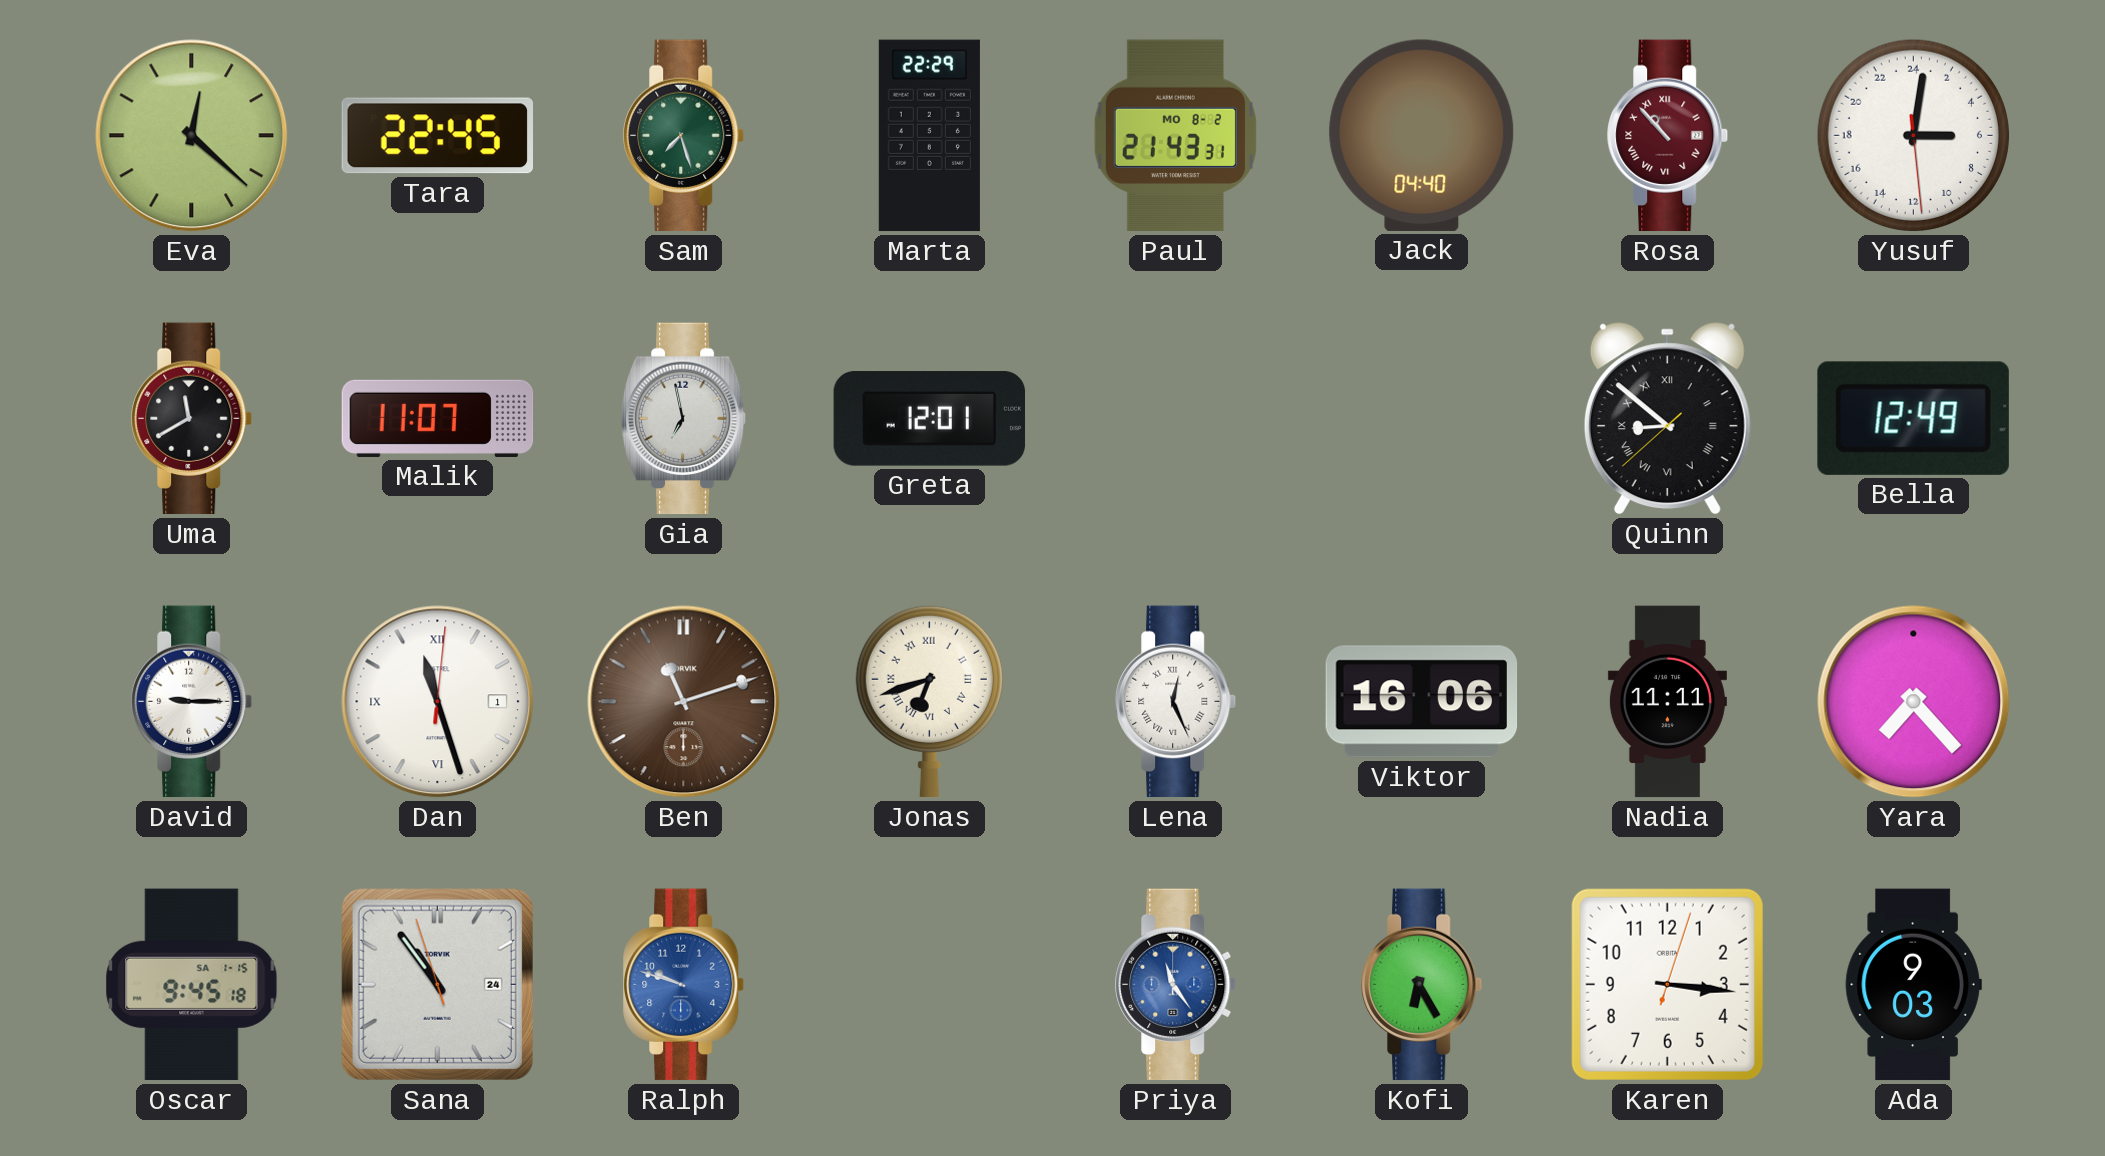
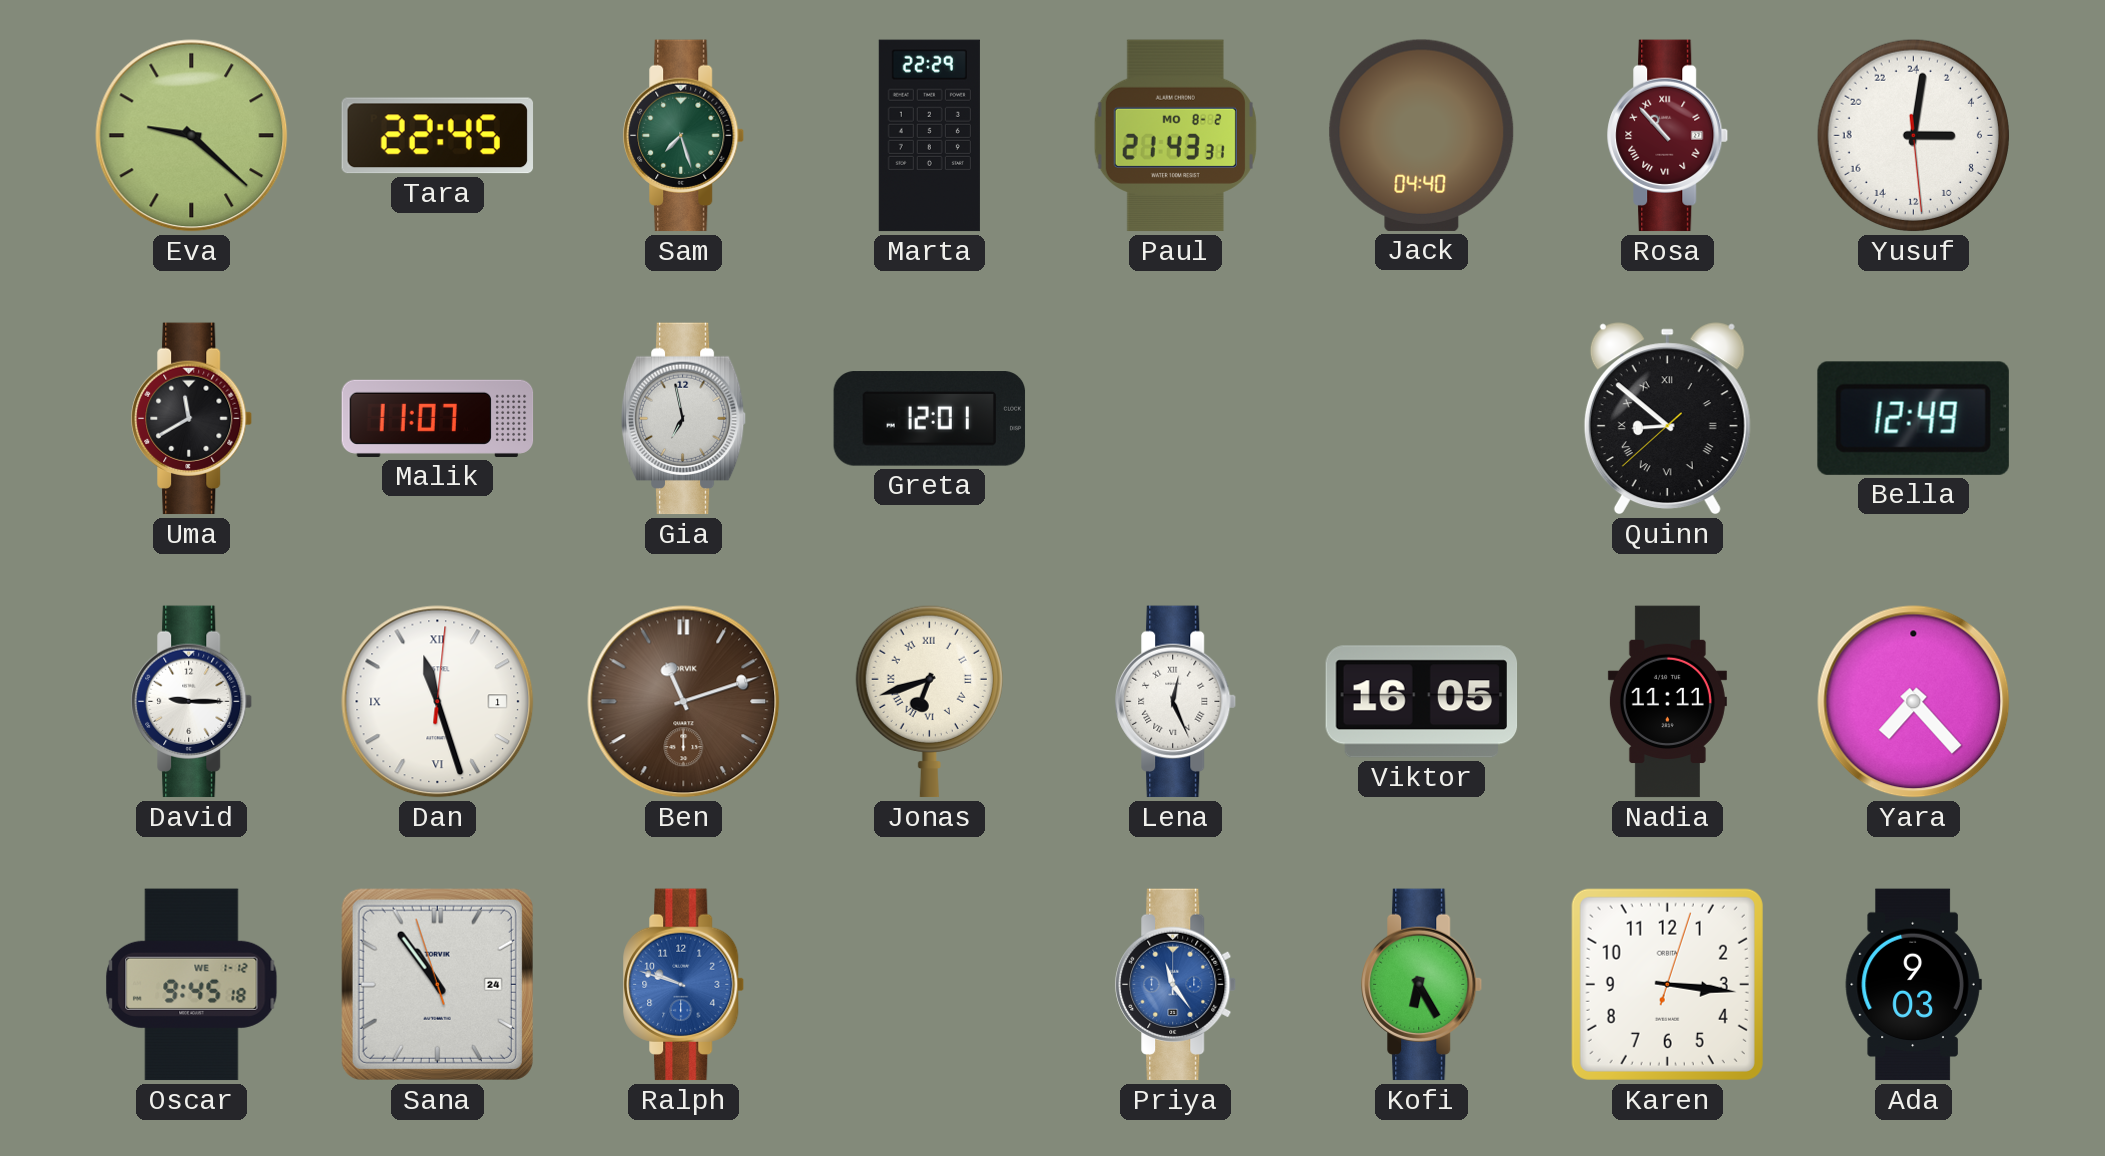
Eva: 12:22 -> 9:22
Viktor: 16:06 -> 16:05
Oscar date: SA 1-15 -> WE 1-12
